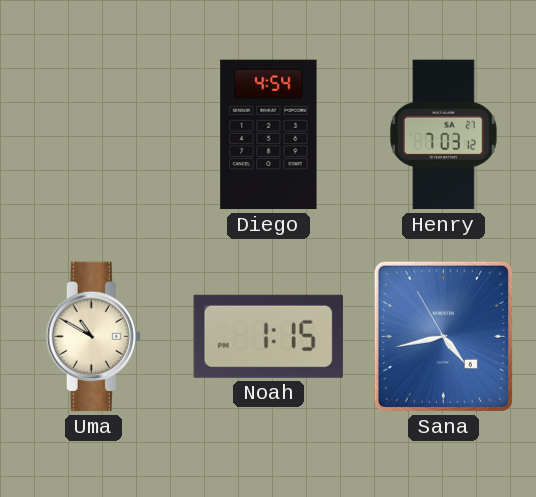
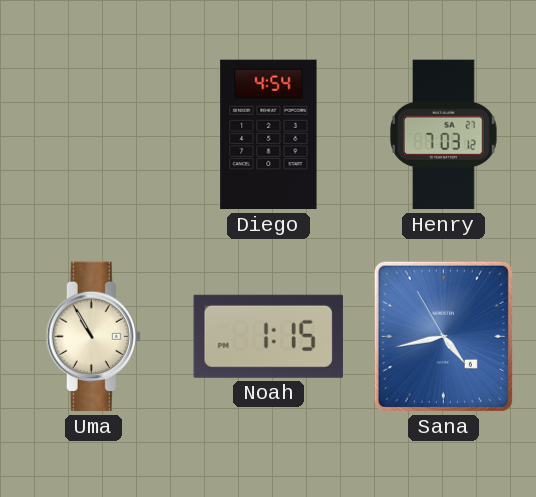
Uma: 10:50 -> 10:55
